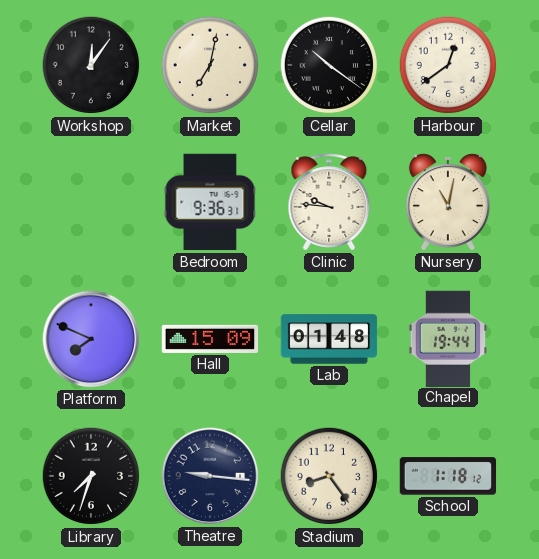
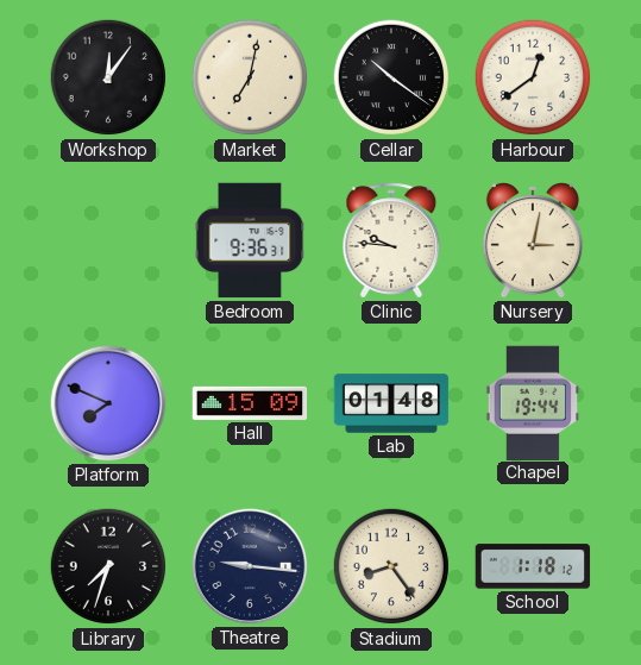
Nursery: 11:02 -> 3:02
